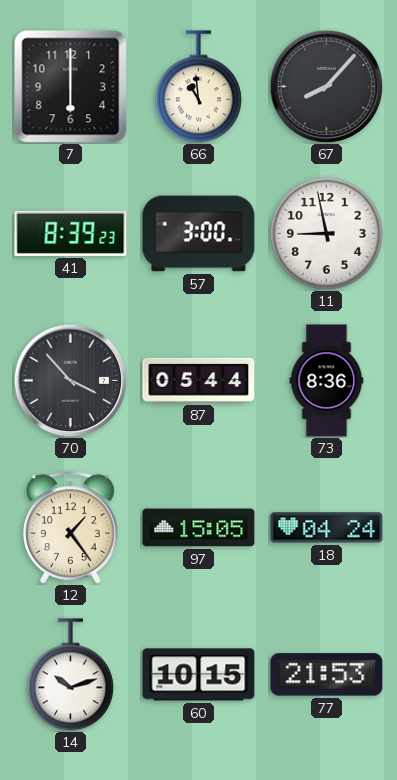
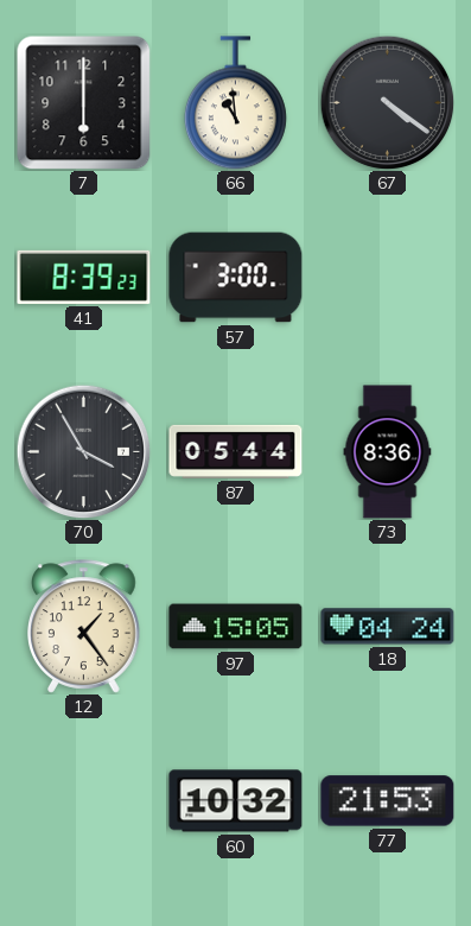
67: 8:07 -> 4:21
11: 8:58 -> none
70: 3:53 -> 3:55
14: 10:12 -> none
60: 10:15 -> 10:32
